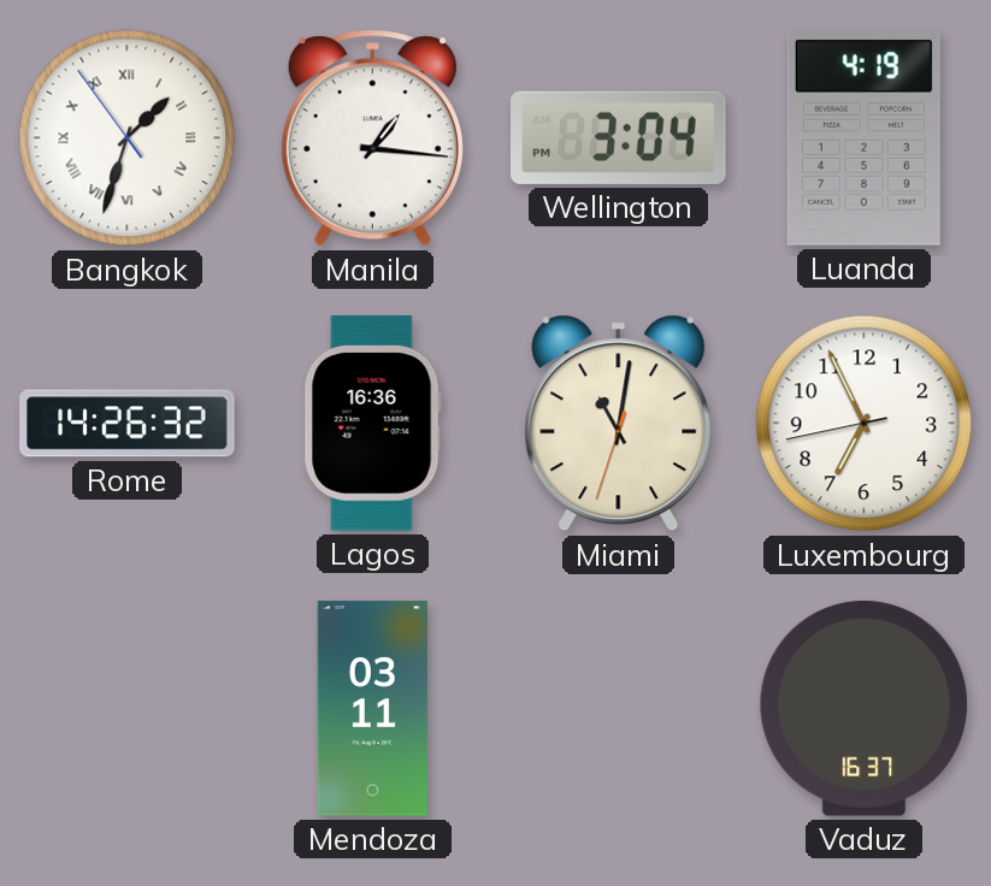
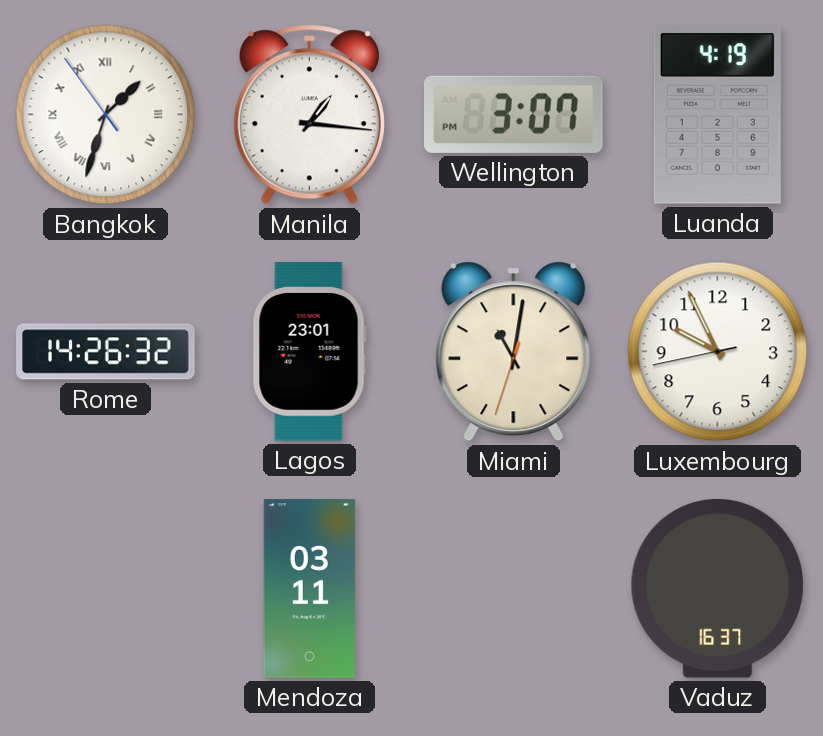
Wellington: 3:04 -> 3:07
Lagos: 16:36 -> 23:01
Luxembourg: 6:55 -> 9:55
